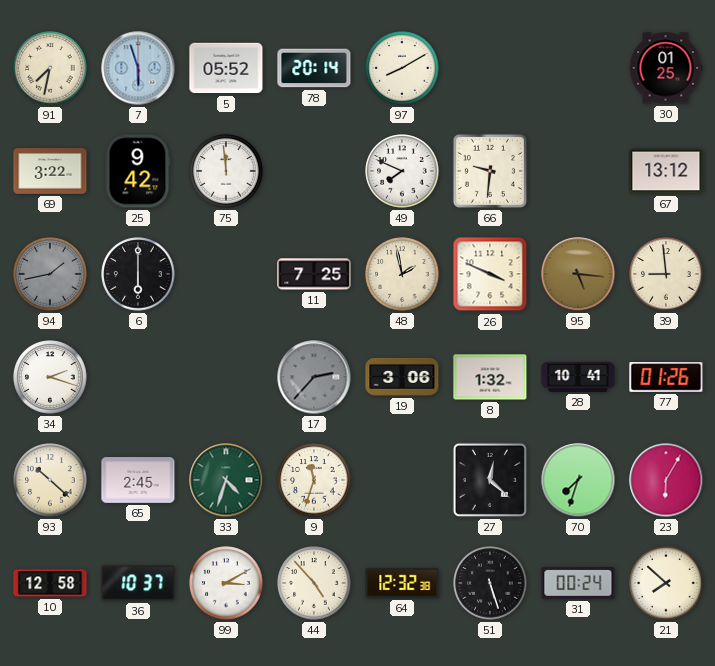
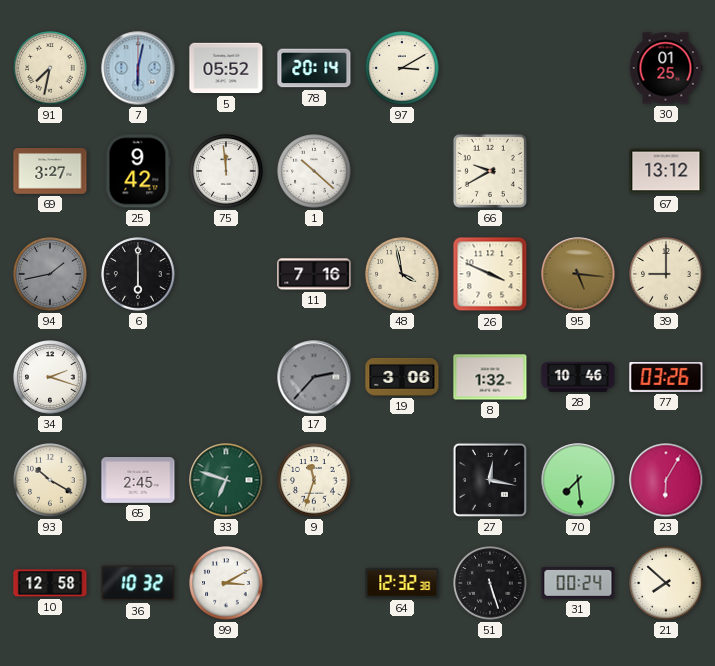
7: 5:57 -> 6:02
97: 8:10 -> 3:10
69: 3:22 -> 3:27
1: none -> 10:22
49: 7:49 -> none
66: 9:31 -> 9:40
11: 7:25 -> 7:16
48: 1:58 -> 3:58
39: 8:59 -> 9:00
28: 10:41 -> 10:46
77: 01:26 -> 03:26
93: 10:22 -> 10:20
33: 4:33 -> 6:48
27: 12:22 -> 12:17
70: 7:33 -> 7:29
36: 10:37 -> 10:32
44: 4:53 -> none
